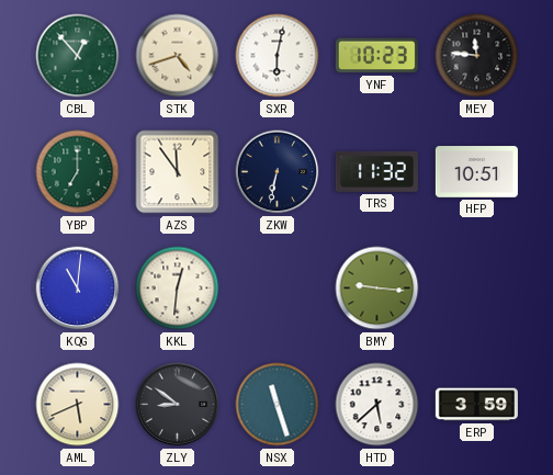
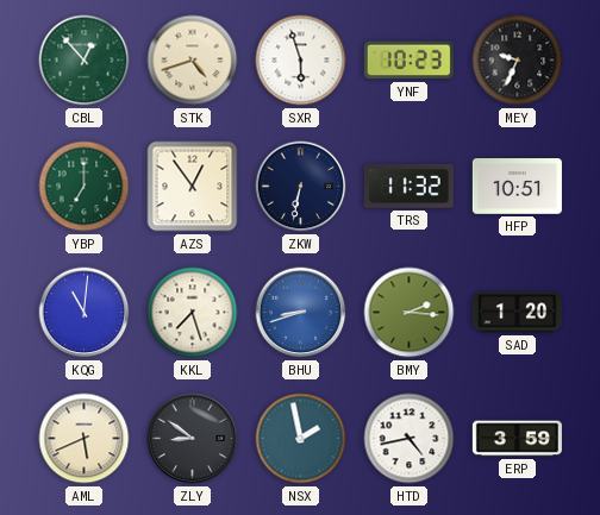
SXR: 6:02 -> 5:57
MEY: 11:46 -> 9:34
AZS: 11:54 -> 12:54
KKL: 12:31 -> 7:27
BHU: none -> 8:42
BMY: 9:16 -> 2:16
SAD: none -> 1:20
NSX: 11:27 -> 1:58
HTD: 5:38 -> 4:43
